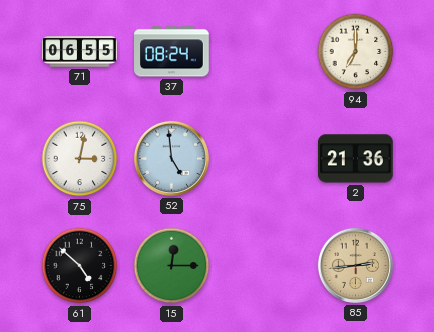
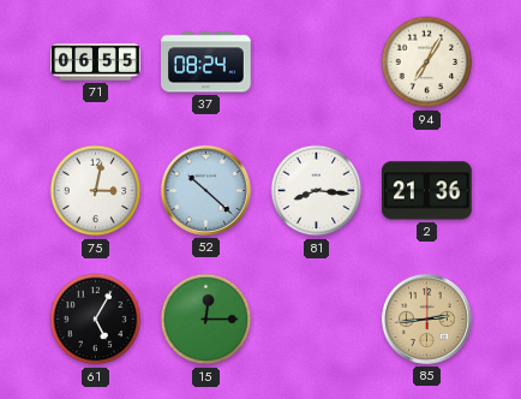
94: 7:00 -> 7:05
52: 4:59 -> 10:22
81: none -> 8:16
61: 4:52 -> 5:05
